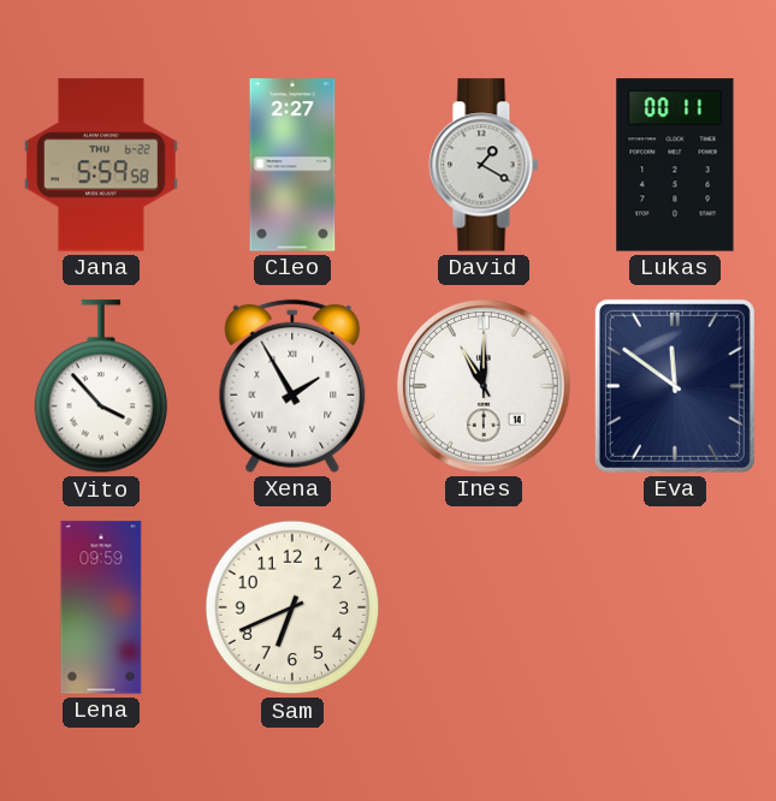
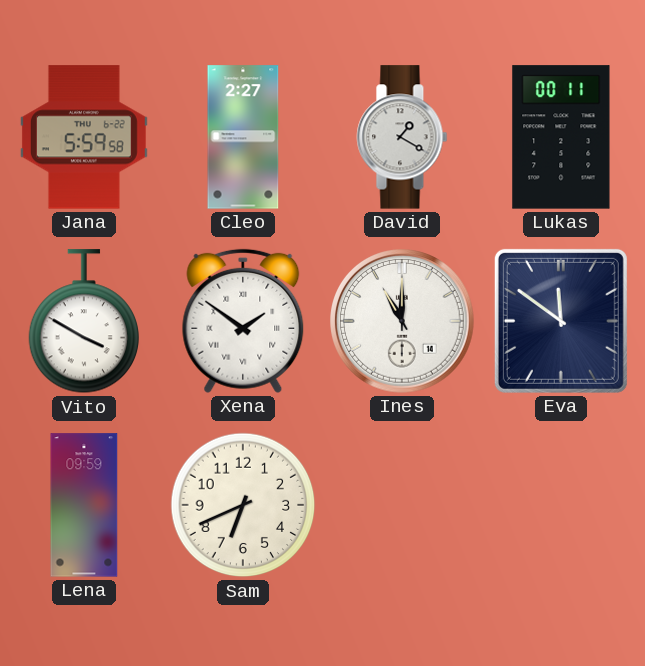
Vito: 3:53 -> 3:50
Xena: 1:55 -> 1:51
